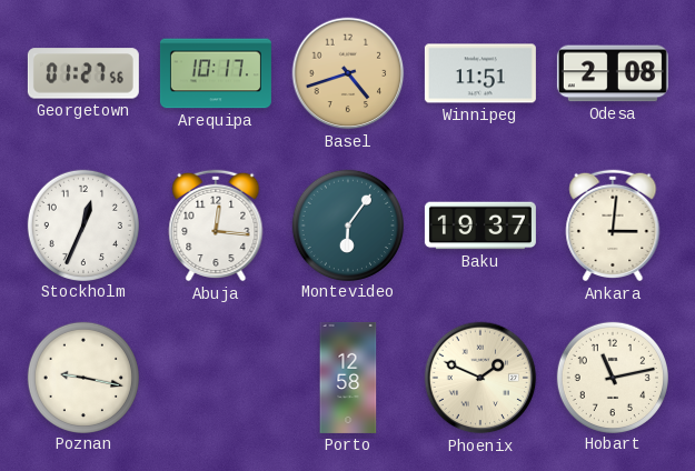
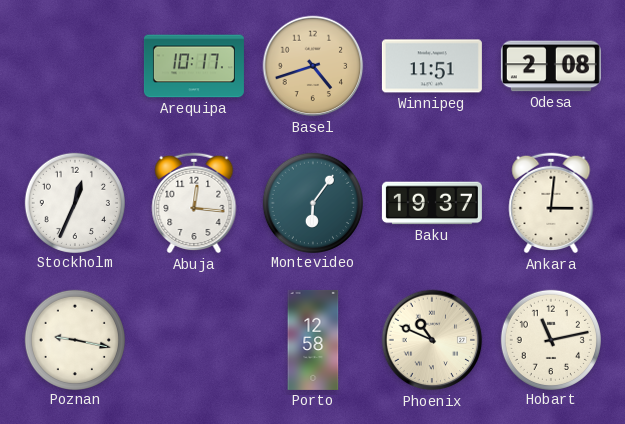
Georgetown: 01:27 -> none
Phoenix: 1:49 -> 10:49
